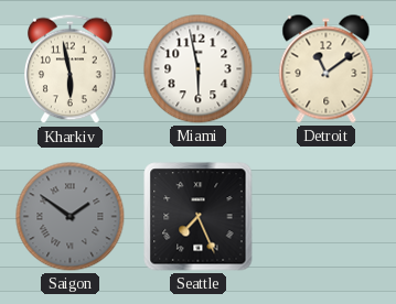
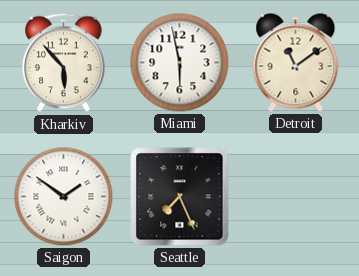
Kharkiv: 5:58 -> 5:53
Saigon dial: grey -> white
